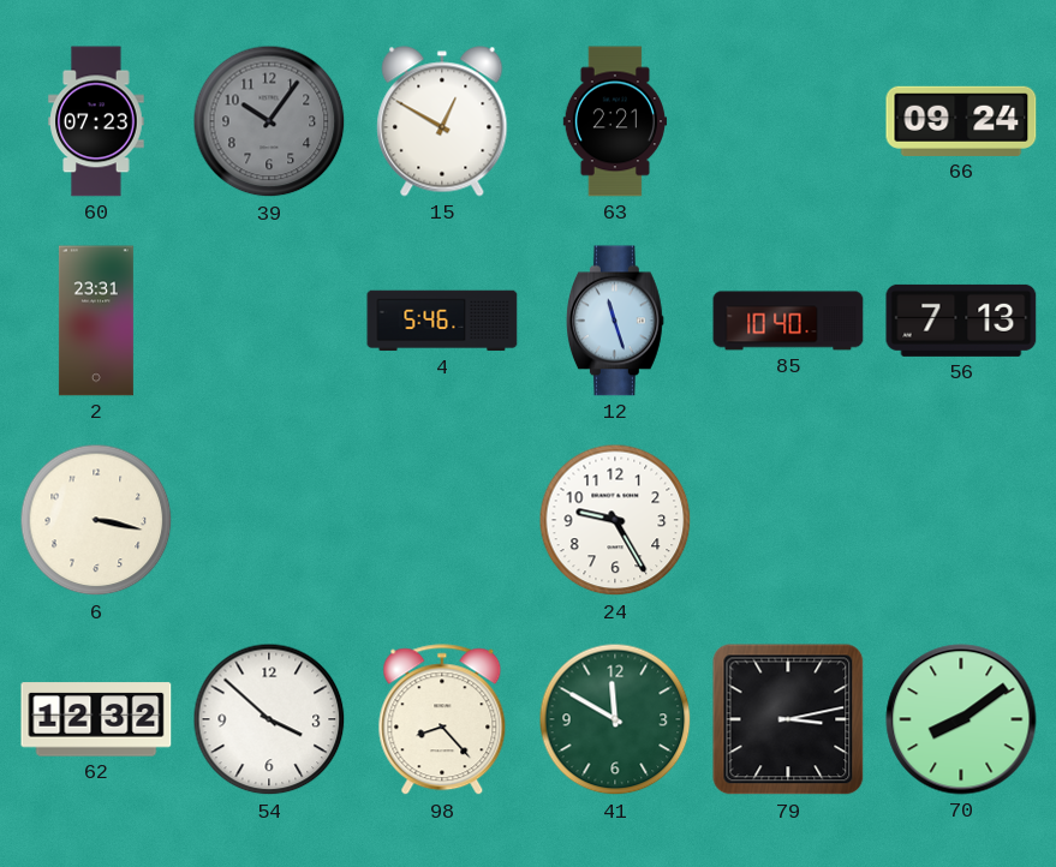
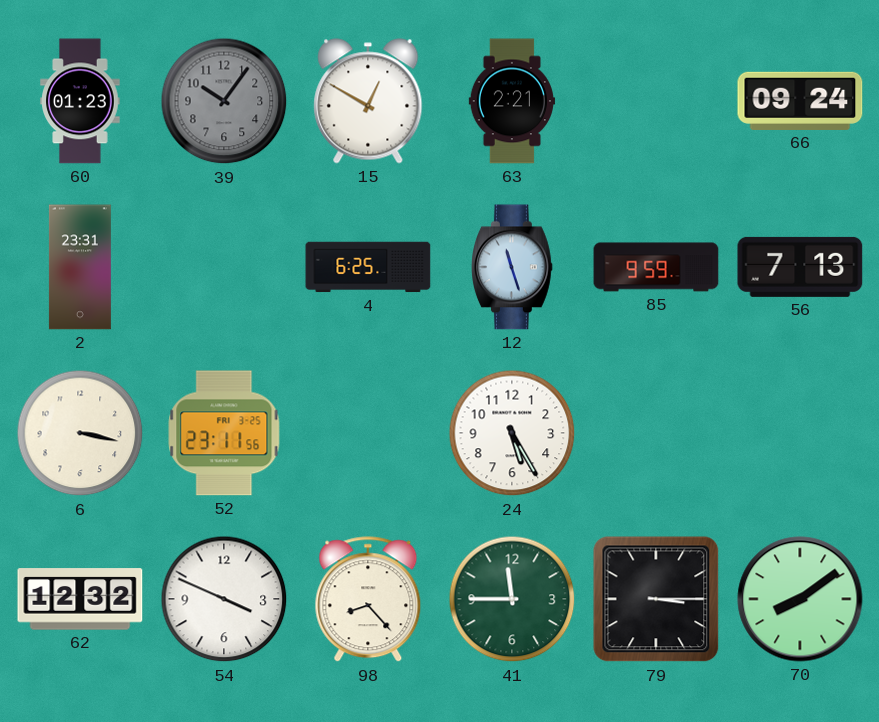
60: 07:23 -> 01:23
4: 5:46 -> 6:25
85: 10:40 -> 9:59
52: none -> 23:11
24: 9:25 -> 5:25
54: 3:52 -> 3:49
41: 11:50 -> 11:45
79: 3:13 -> 3:15
